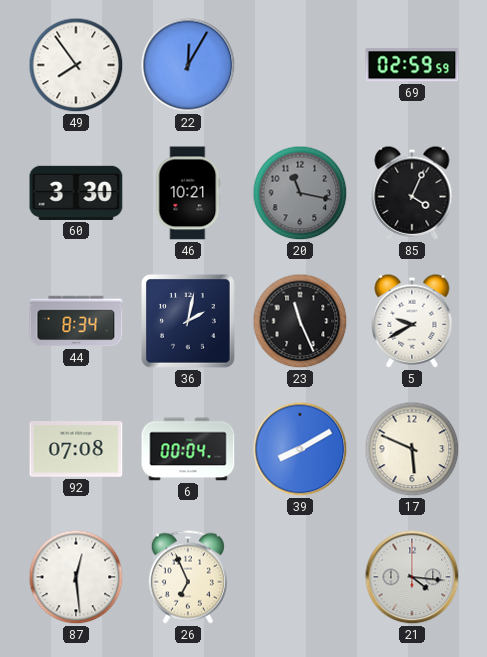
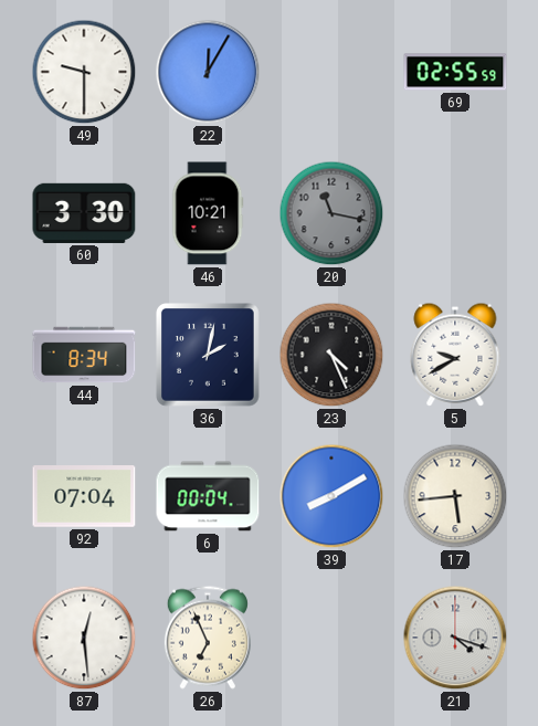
49: 7:54 -> 9:30
69: 02:59 -> 02:55
85: 4:04 -> none
23: 11:26 -> 4:26
92: 07:08 -> 07:04
17: 5:49 -> 5:44
21: 4:16 -> 4:18
